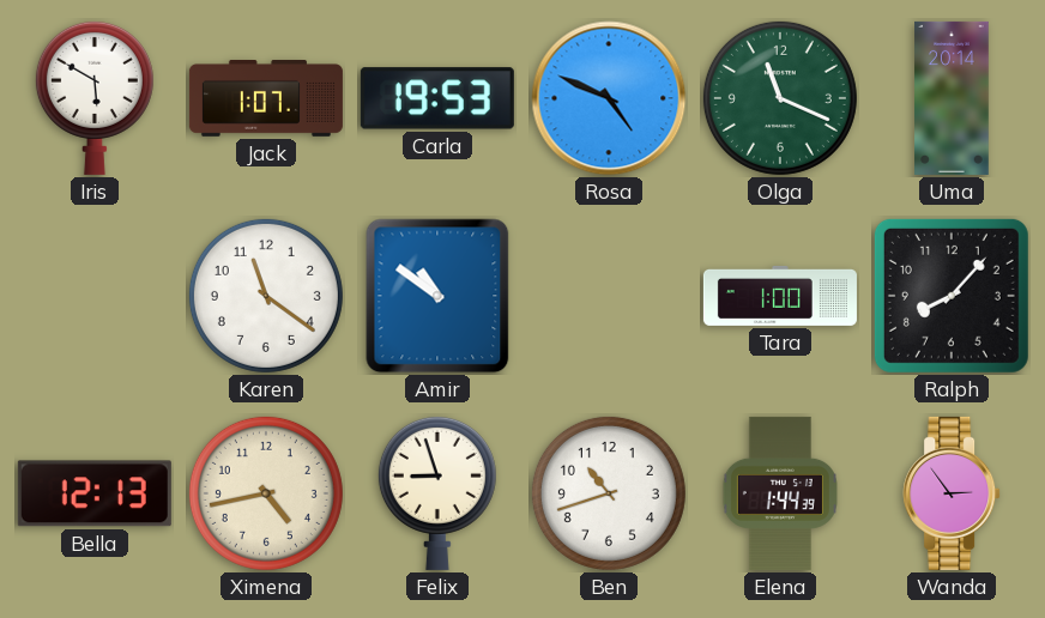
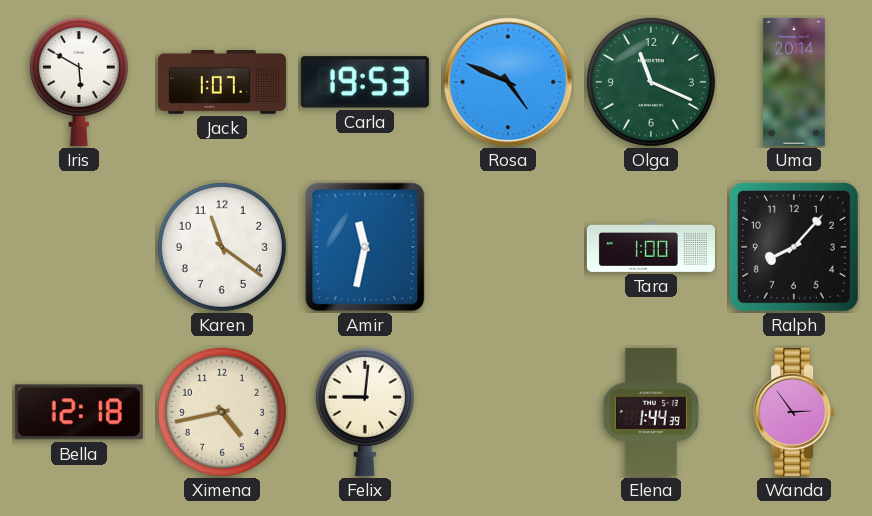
Amir: 10:51 -> 11:32
Bella: 12:13 -> 12:18
Felix: 8:57 -> 9:01
Ben: 10:42 -> none
